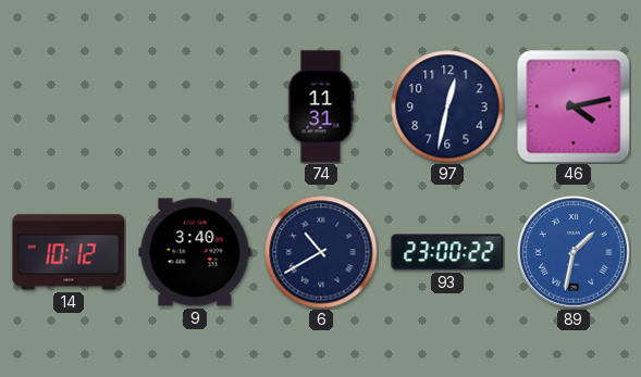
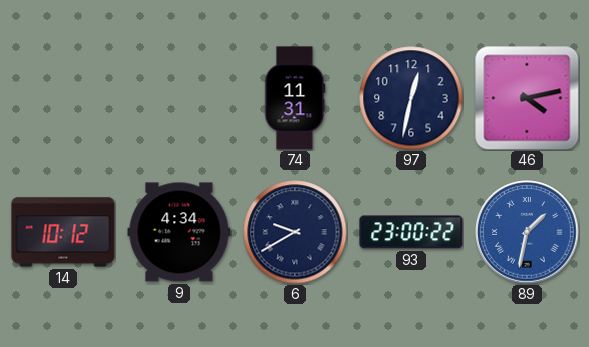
9: 3:40 -> 4:34
6: 10:40 -> 9:40
